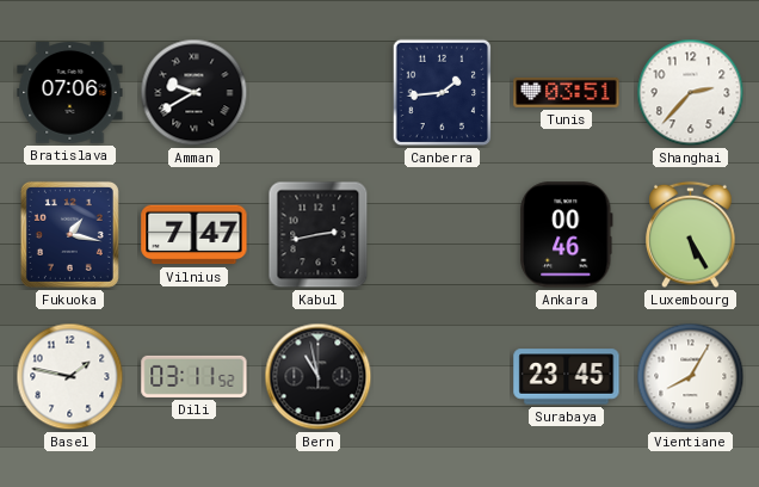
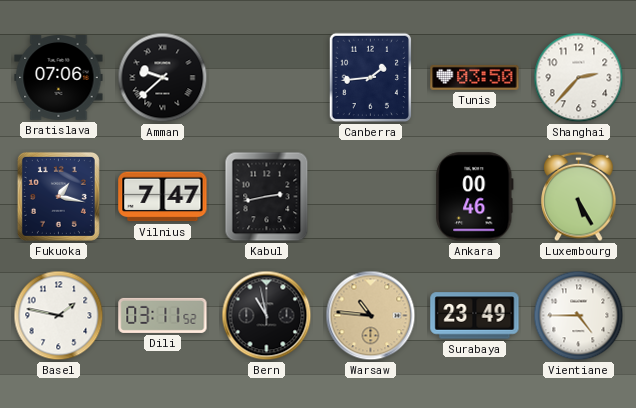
Amman: 9:40 -> 9:38
Tunis: 03:51 -> 03:50
Warsaw: none -> 10:46
Surabaya: 23:45 -> 23:49
Vientiane: 8:05 -> 4:45
